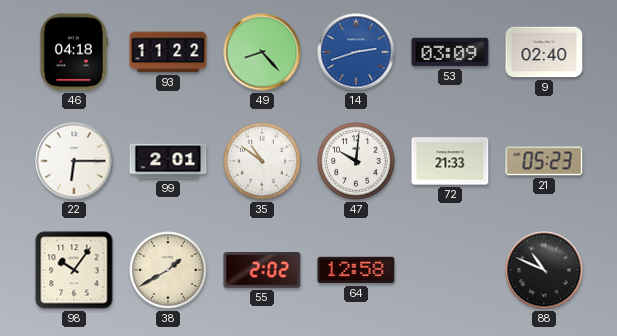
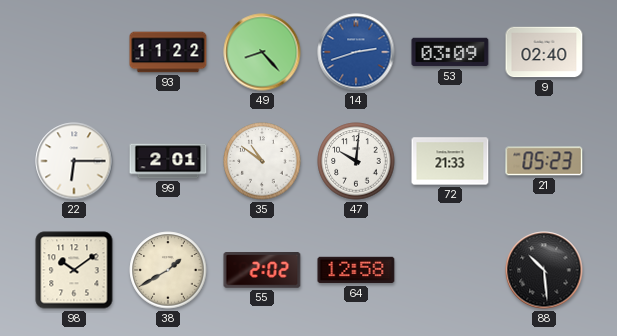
46: 04:18 -> none
98: 10:06 -> 10:09
88: 10:49 -> 10:29
